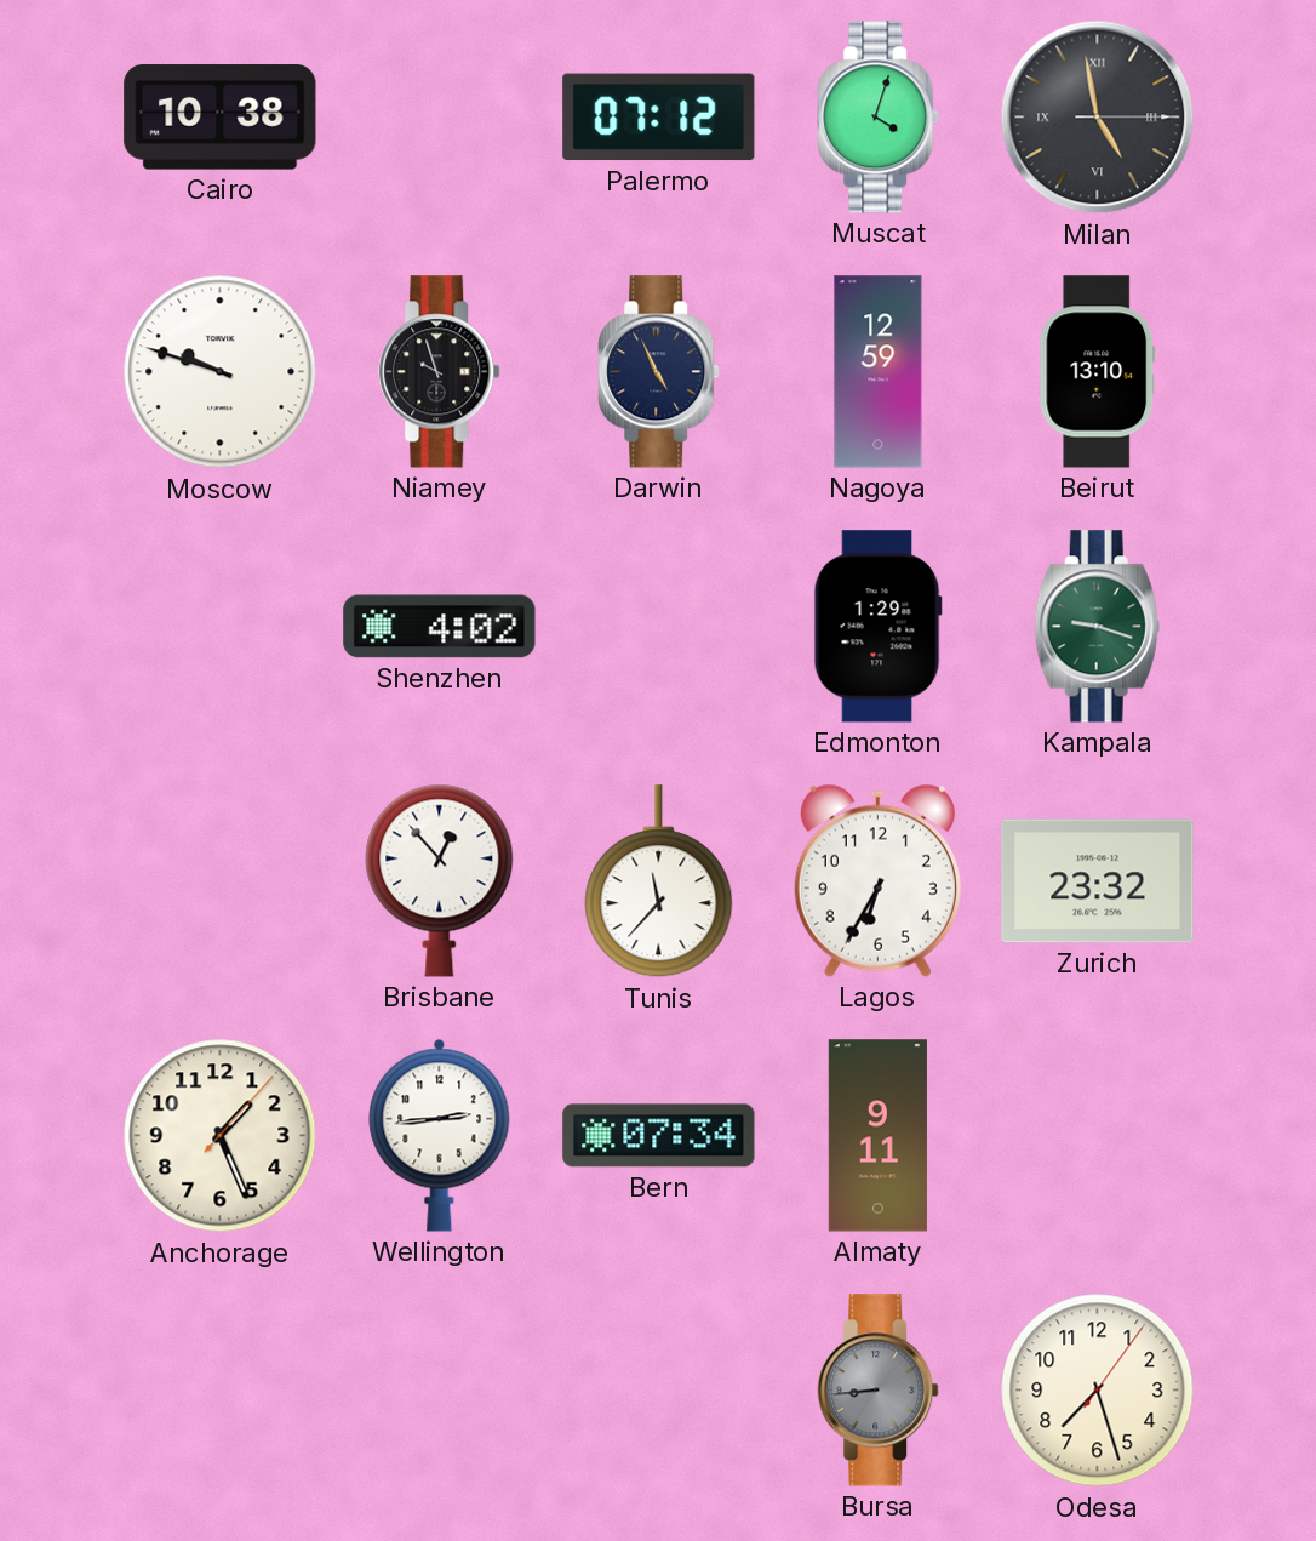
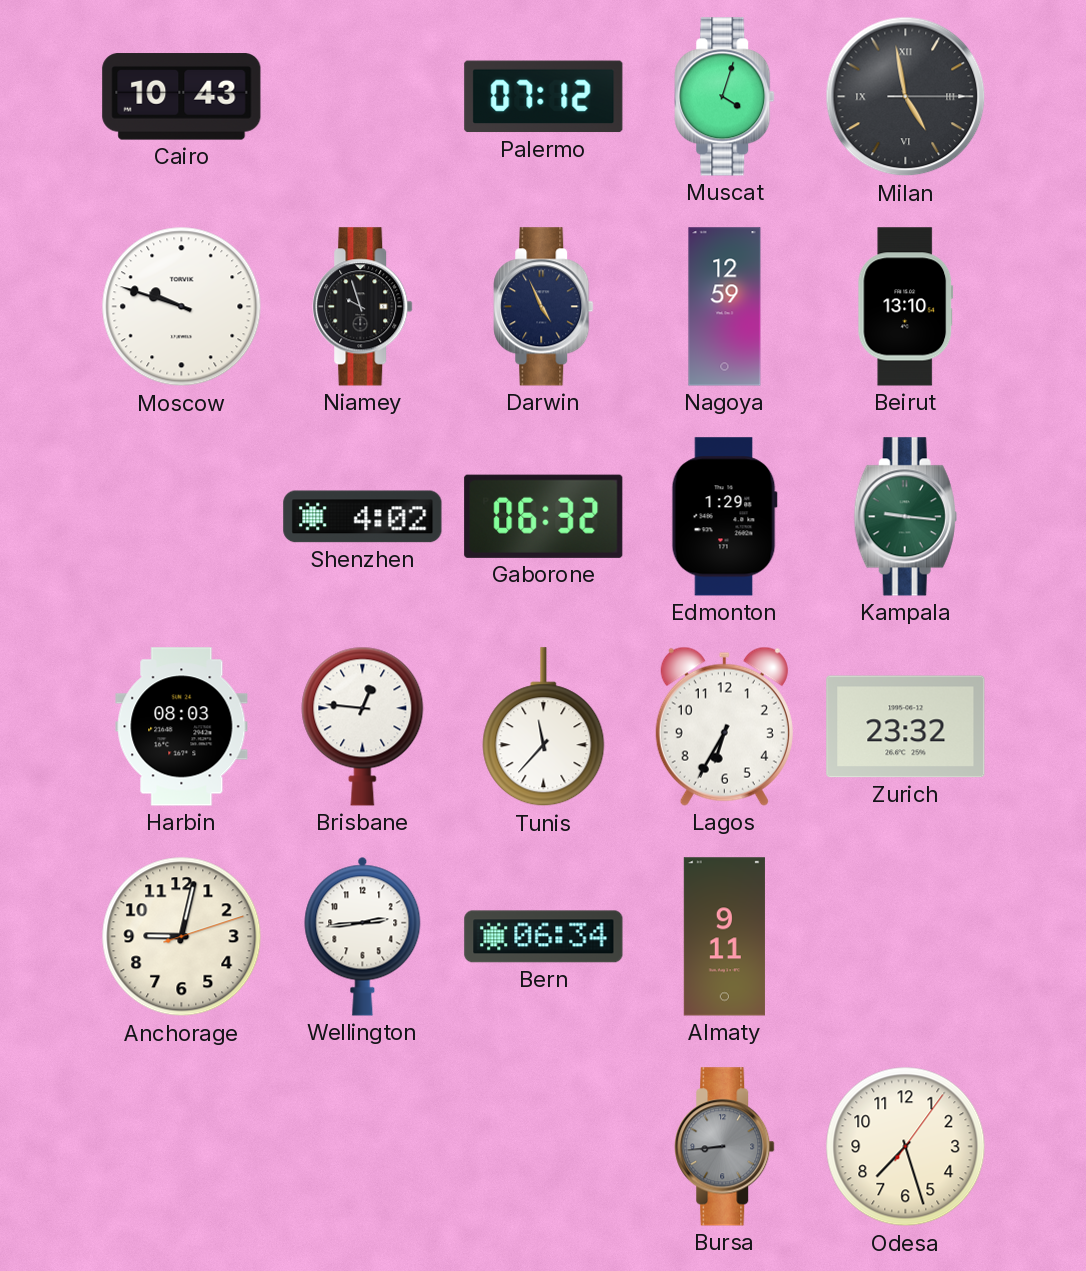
Cairo: 10:38 -> 10:43
Gaborone: none -> 06:32
Kampala: 9:18 -> 9:16
Harbin: none -> 08:03
Brisbane: 12:53 -> 12:46
Anchorage: 1:26 -> 9:02
Bern: 07:34 -> 06:34
